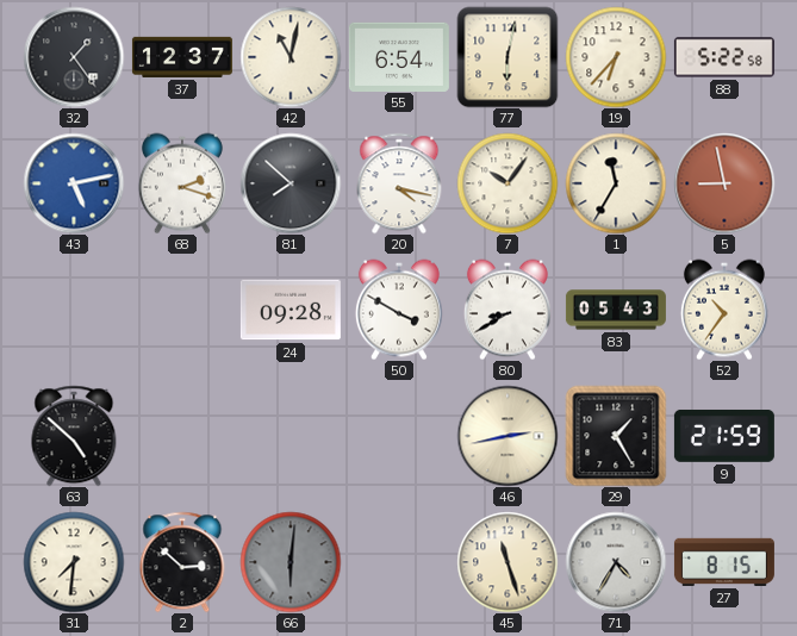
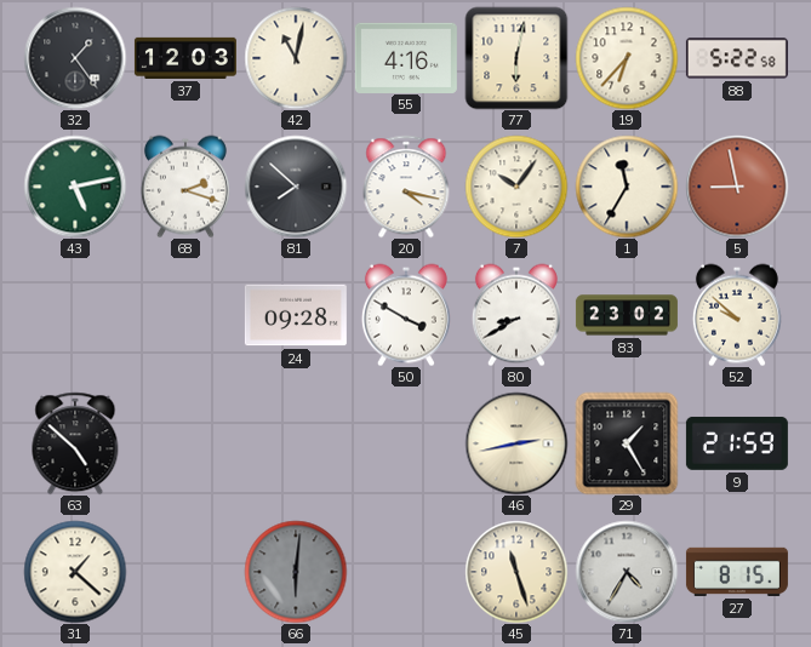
37: 12:37 -> 12:03
55: 6:54 -> 4:16
43 dial: blue -> green
83: 05:43 -> 23:02
52: 10:36 -> 9:52
31: 7:31 -> 1:22
2: 2:52 -> none
